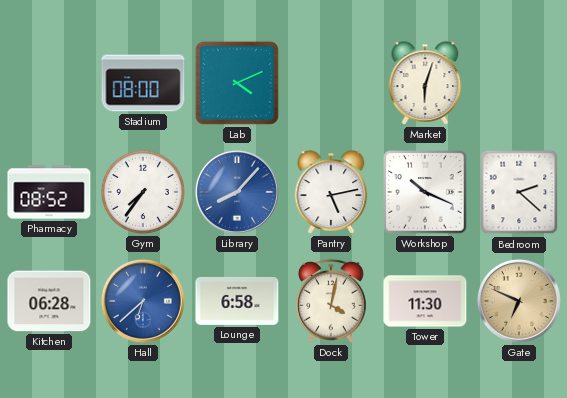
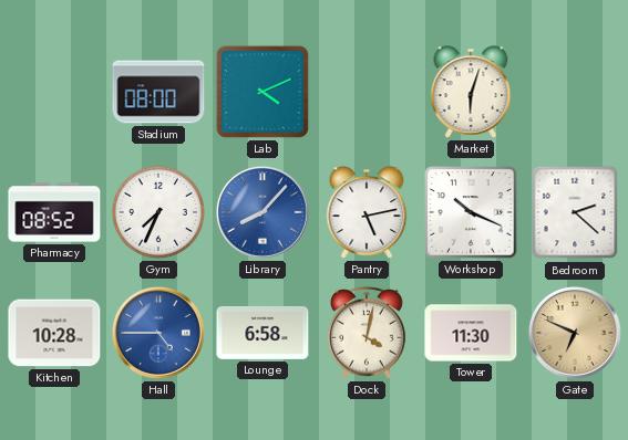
Gym: 7:36 -> 7:34
Kitchen: 06:28 -> 10:28
Hall: 6:38 -> 4:45
